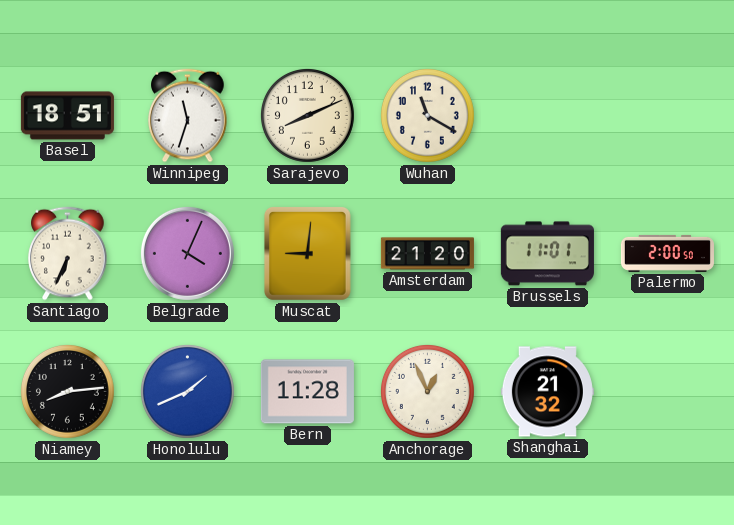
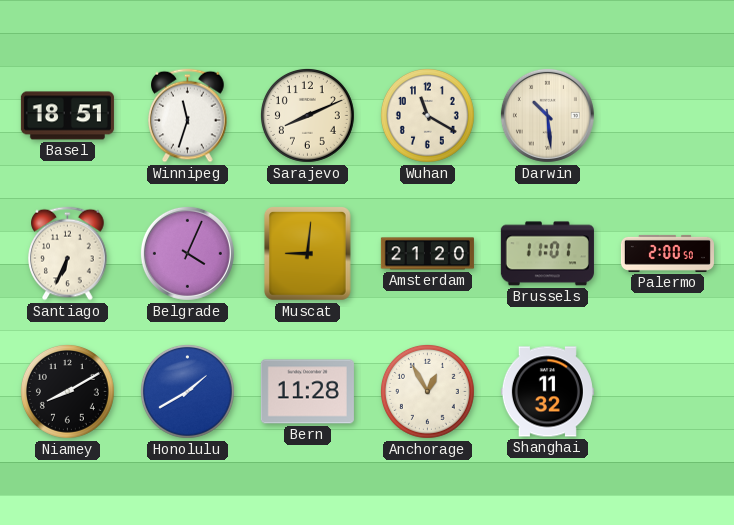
Darwin: none -> 10:29
Niamey: 8:14 -> 8:10
Honolulu: 1:41 -> 1:40
Anchorage: 12:56 -> 12:55
Shanghai: 21:32 -> 11:32
